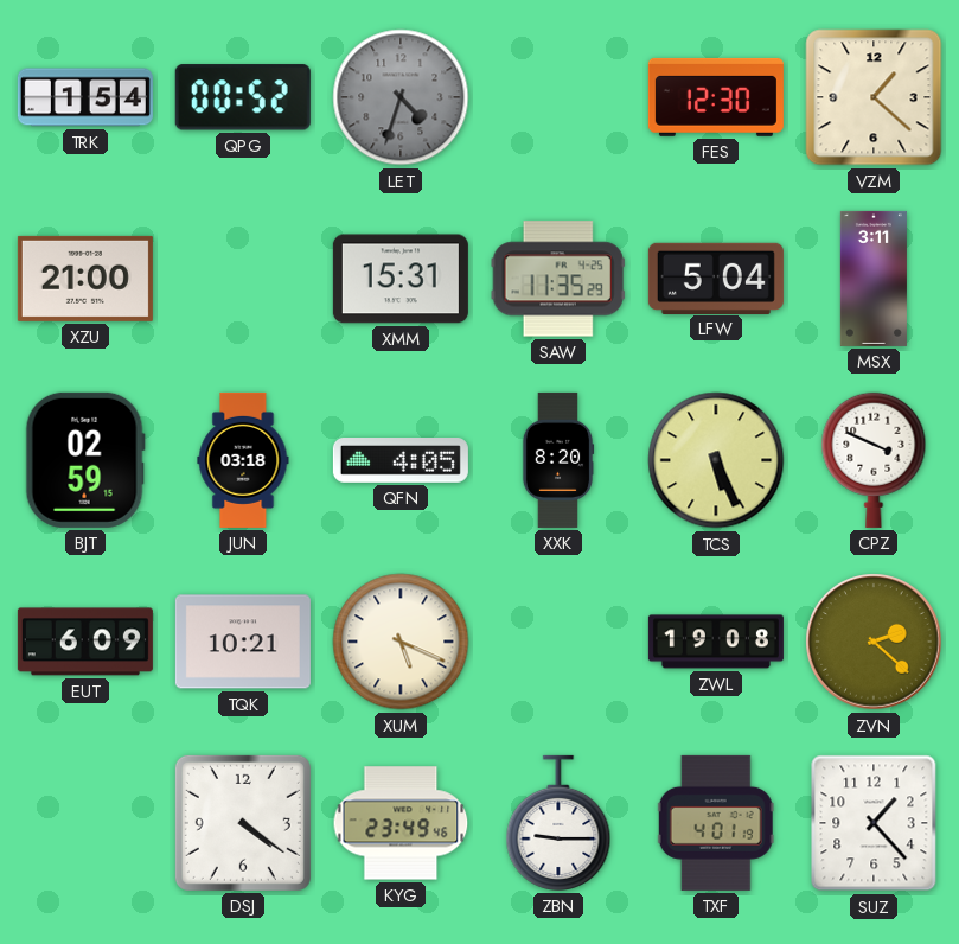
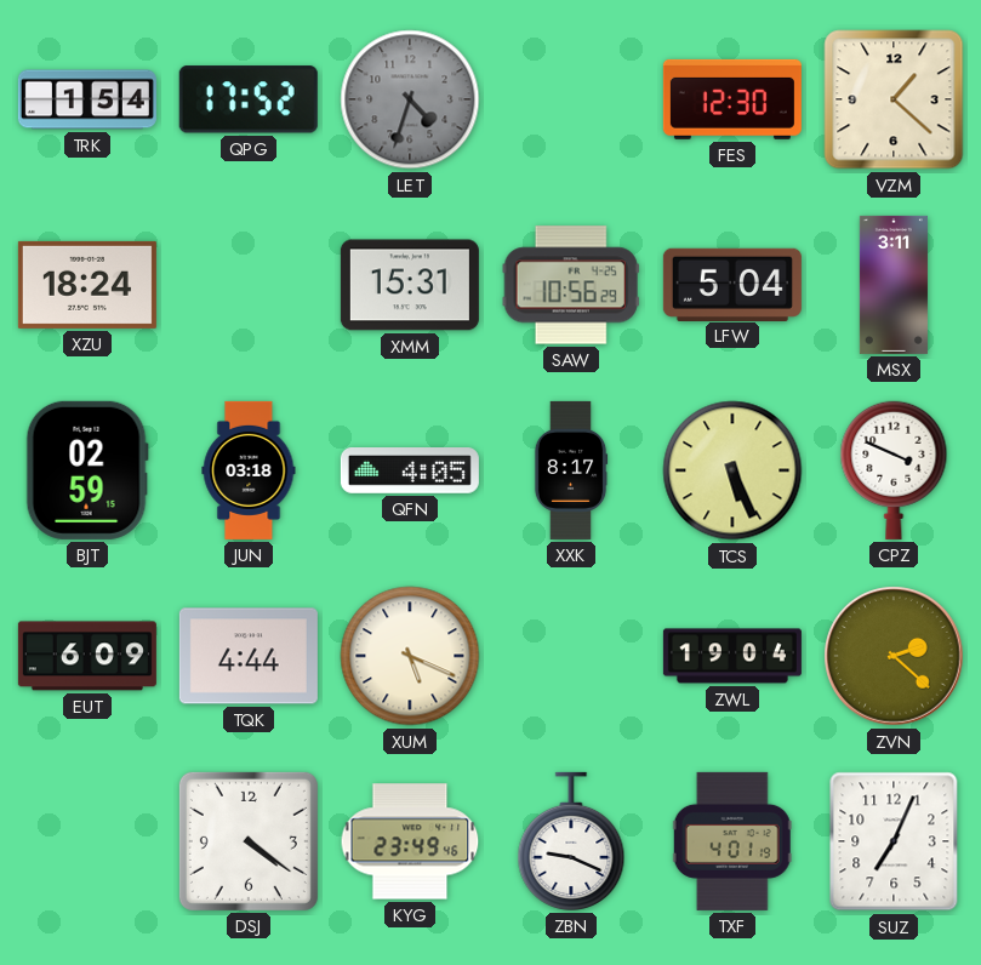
QPG: 00:52 -> 17:52
XZU: 21:00 -> 18:24
SAW: 11:35 -> 10:56
XXK: 8:20 -> 8:17
TQK: 10:21 -> 4:44
ZWL: 19:08 -> 19:04
ZBN: 9:15 -> 9:19
SUZ: 1:23 -> 7:04
